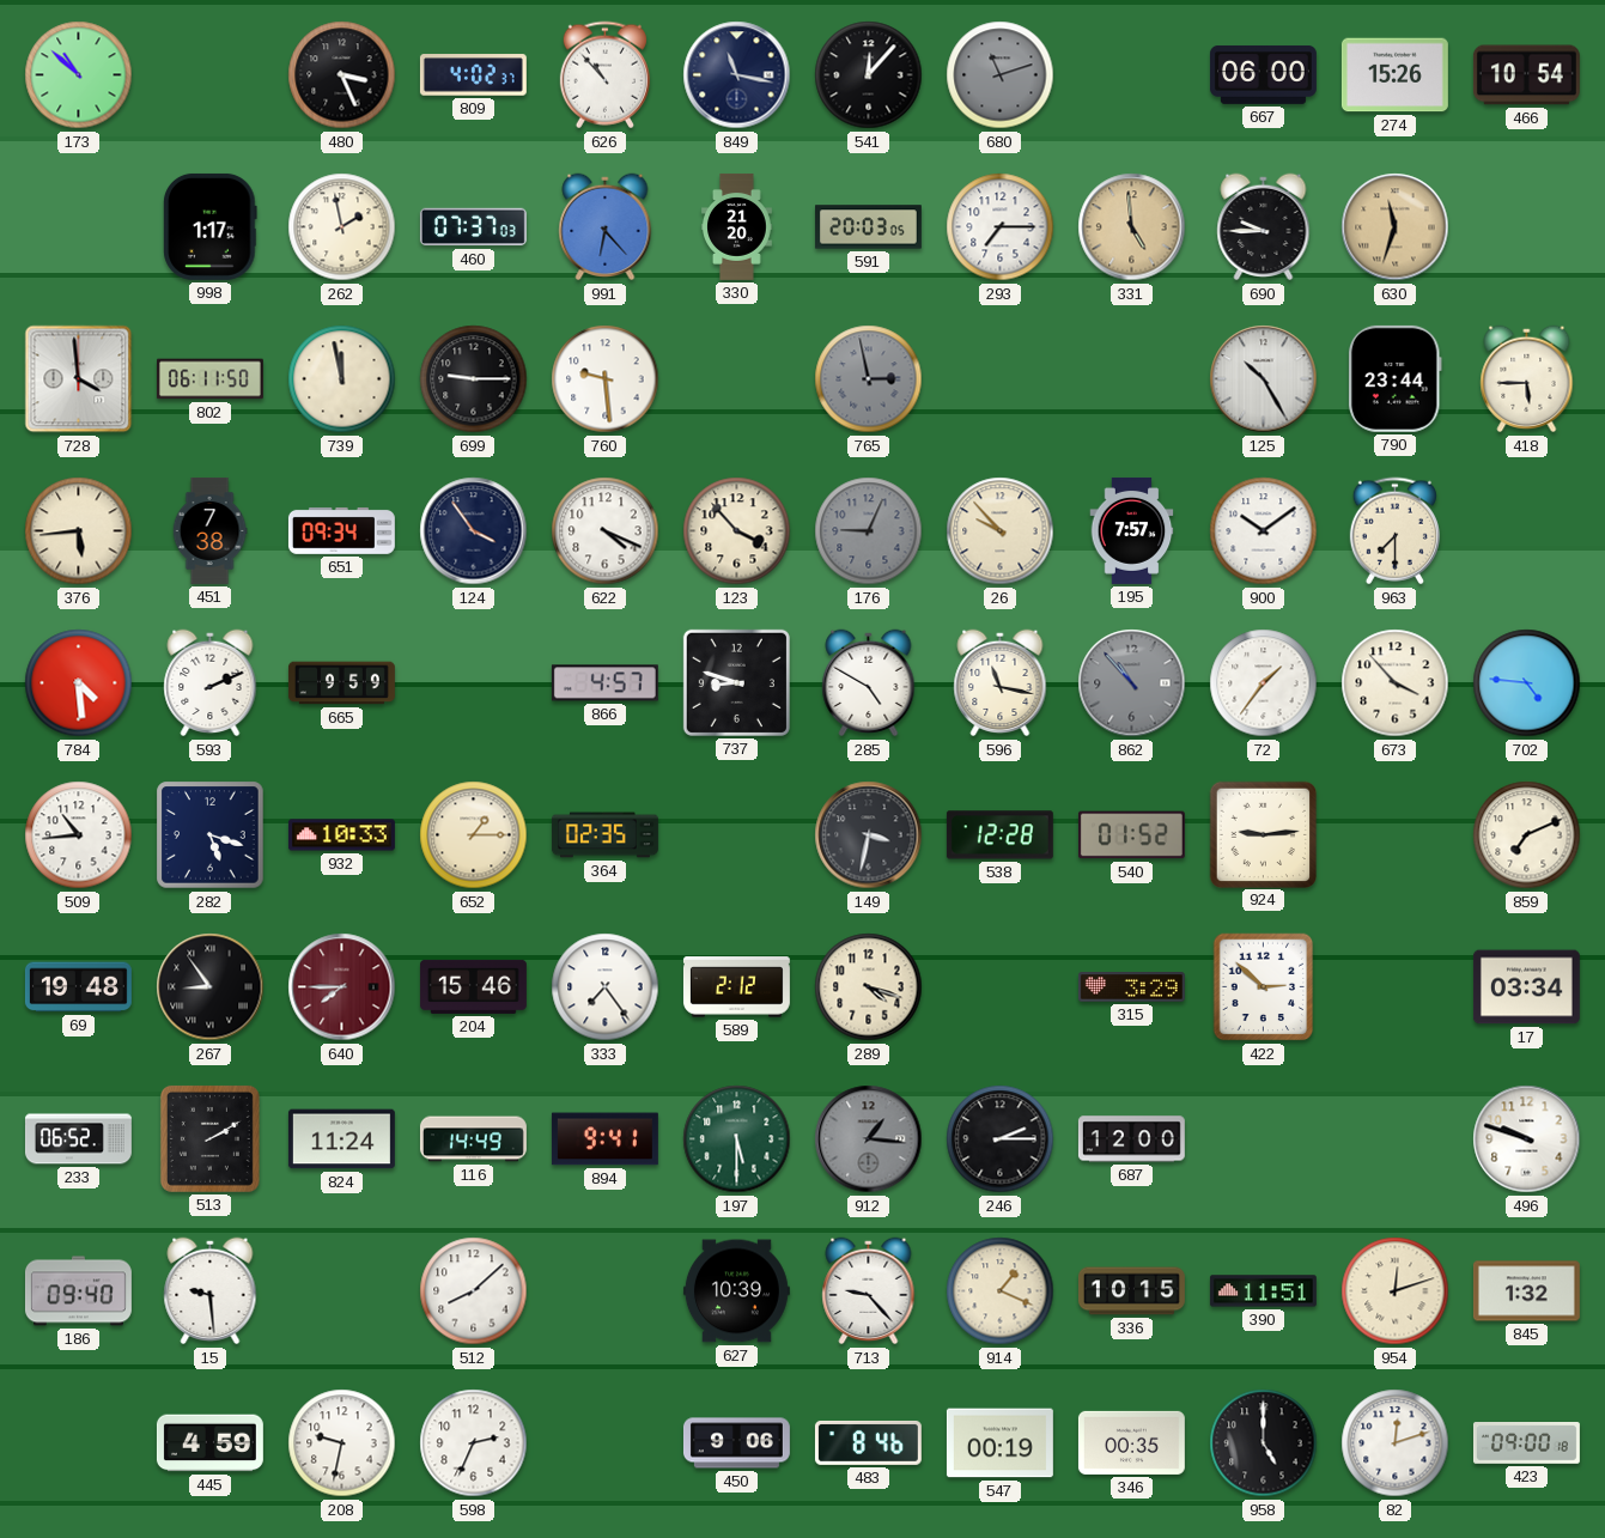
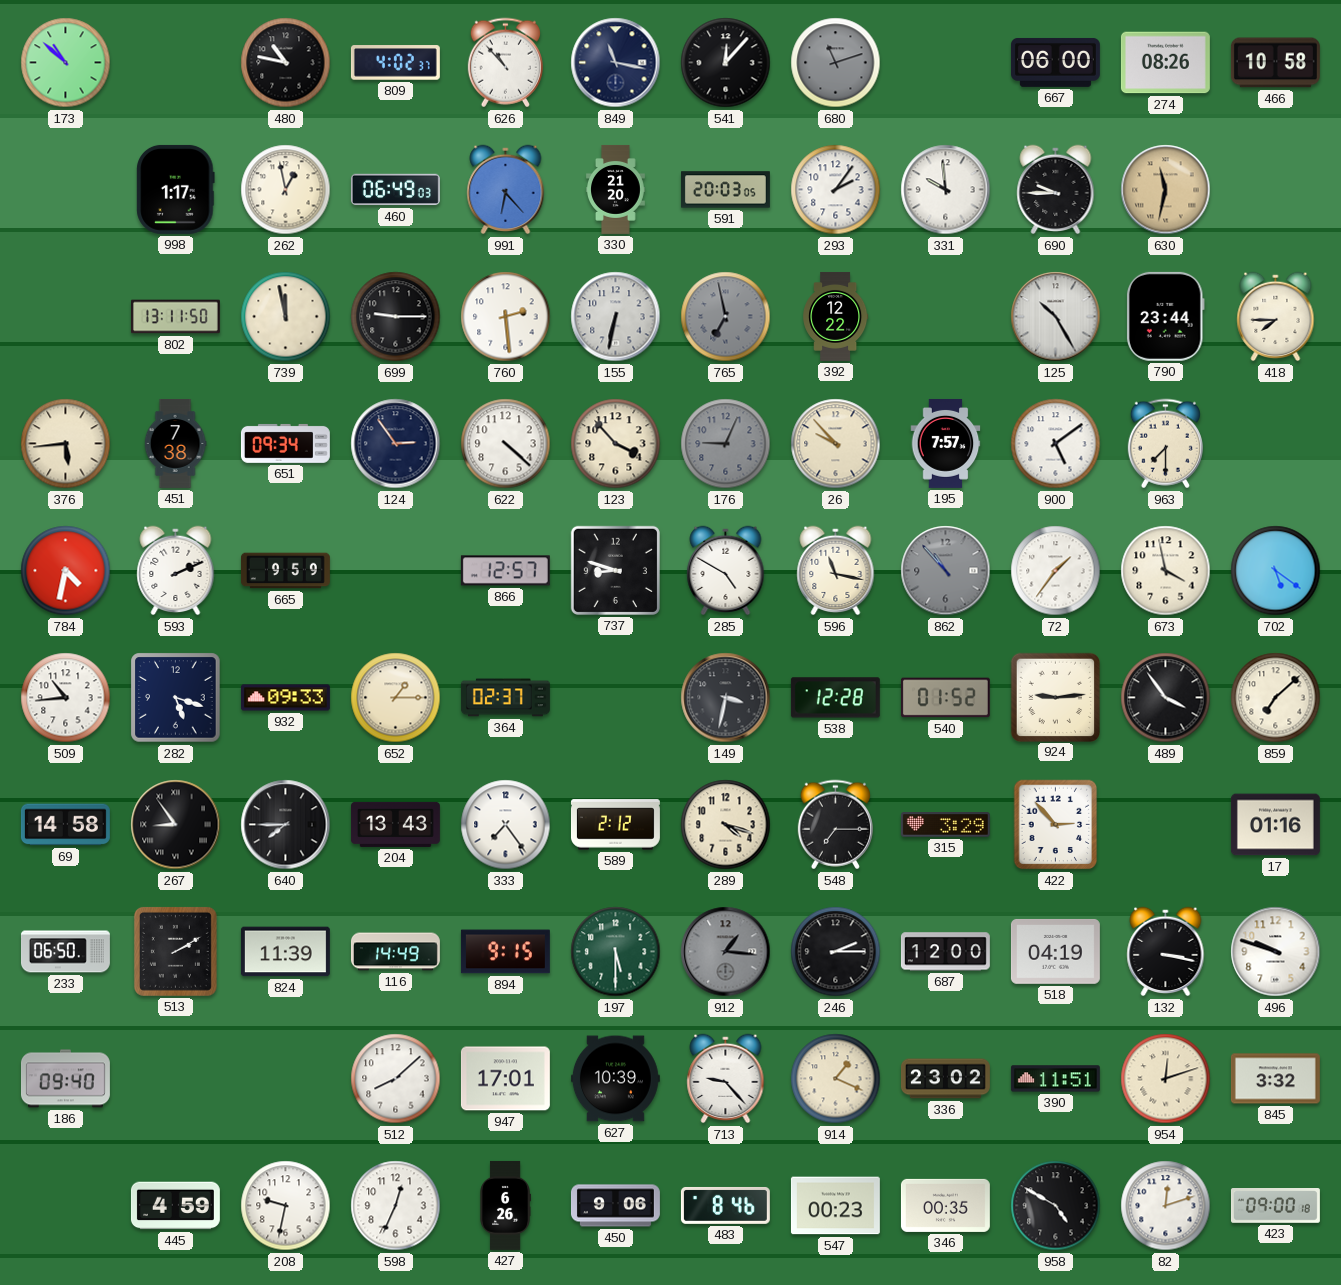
480: 3:26 -> 10:47
274: 15:26 -> 08:26
466: 10:54 -> 10:58
262: 1:58 -> 12:58
460: 07:37 -> 06:49
293: 7:15 -> 2:06
331: 4:59 -> 9:59
331 dial: champagne -> white
630: 11:33 -> 11:32
728: 3:59 -> none
802: 06:11 -> 13:11
760: 9:29 -> 2:29
155: none -> 6:32
765: 2:58 -> 6:58
392: none -> 12:22
418: 5:45 -> 7:45
124: 3:54 -> 2:54
622: 4:19 -> 4:22
900: 10:09 -> 5:09
784: 4:29 -> 4:32
866: 4:57 -> 12:57
673: 3:53 -> 3:58
702: 4:46 -> 5:21
932: 10:33 -> 09:33
364: 02:35 -> 02:37
489: none -> 3:54
859: 7:11 -> 7:08
69: 19:48 -> 14:58
640 dial: burgundy -> black
204: 15:46 -> 13:43
548: none -> 7:15
422: 2:52 -> 2:53
17: 03:34 -> 01:16
233: 06:52 -> 06:50
824: 11:24 -> 11:39
894: 9:41 -> 9:15
518: none -> 04:19
132: none -> 3:17
15: 9:29 -> none
947: none -> 17:01
336: 10:15 -> 23:02
845: 1:32 -> 3:32
598: 2:34 -> 12:34
427: none -> 6:26
547: 00:19 -> 00:23
958: 5:00 -> 4:50
